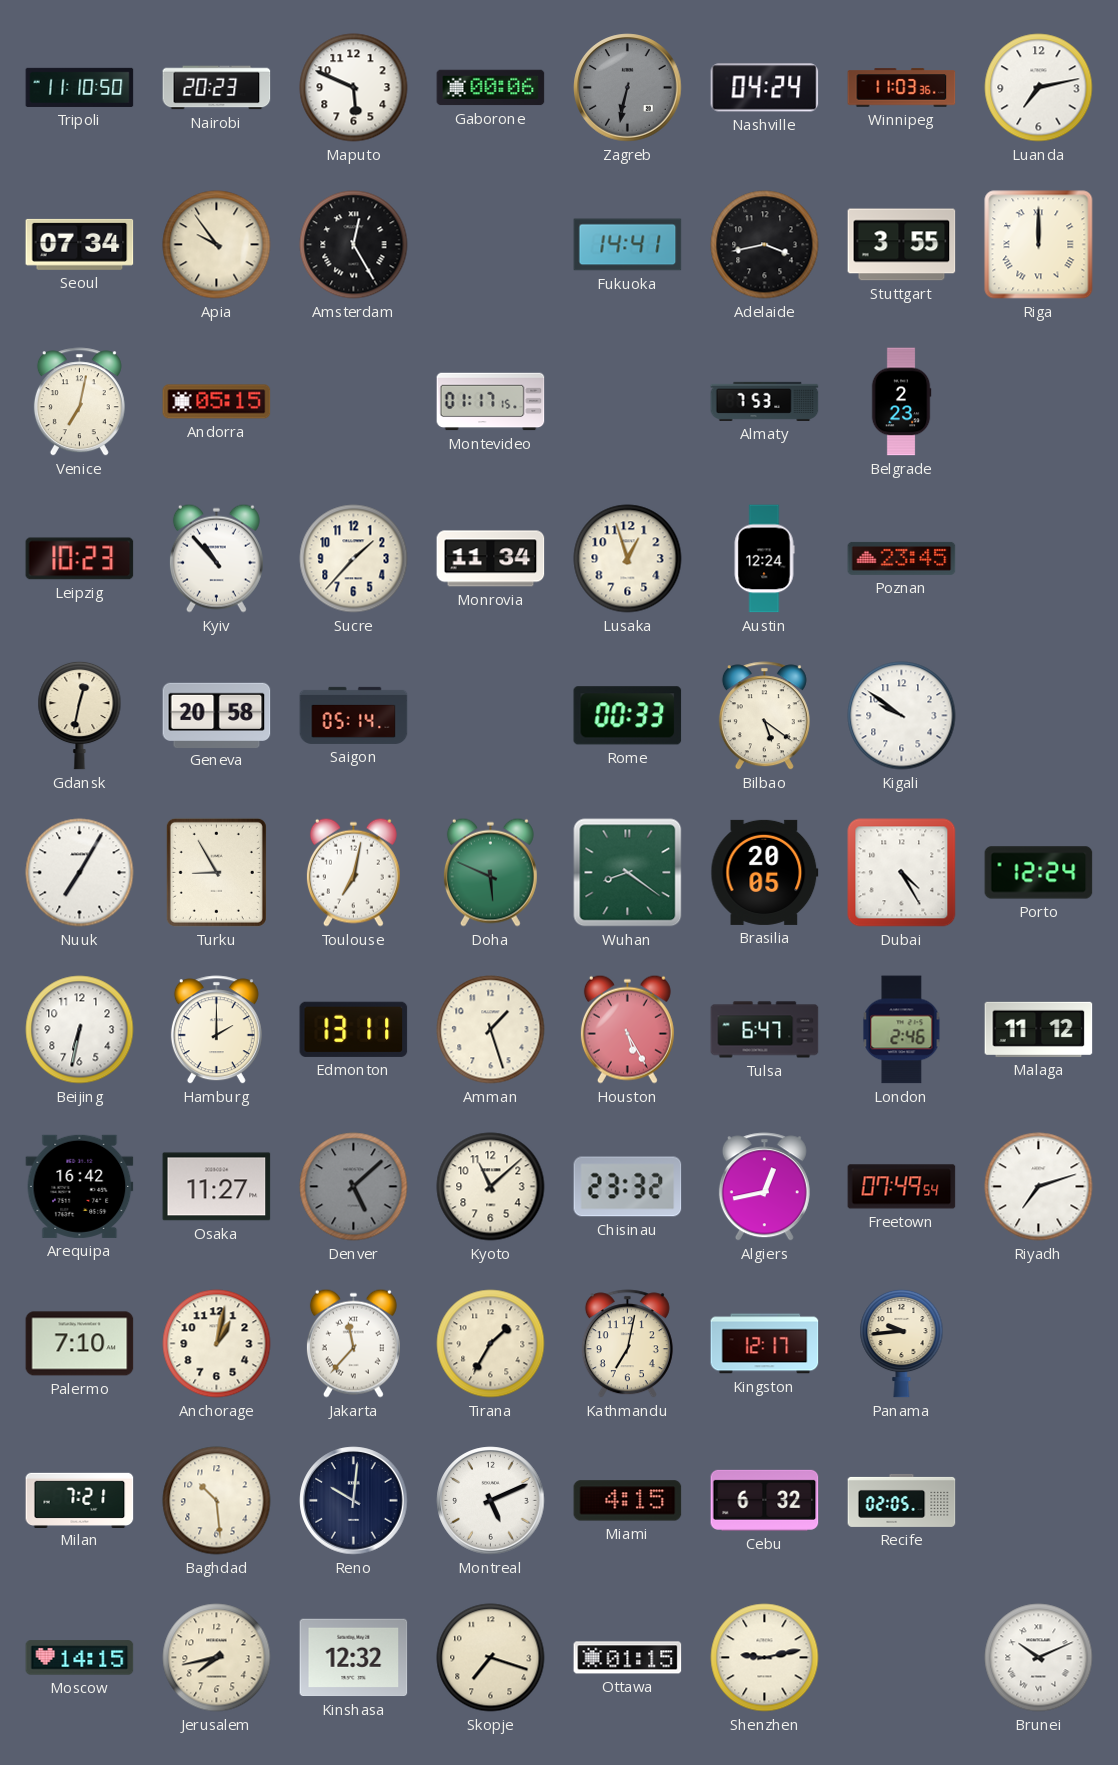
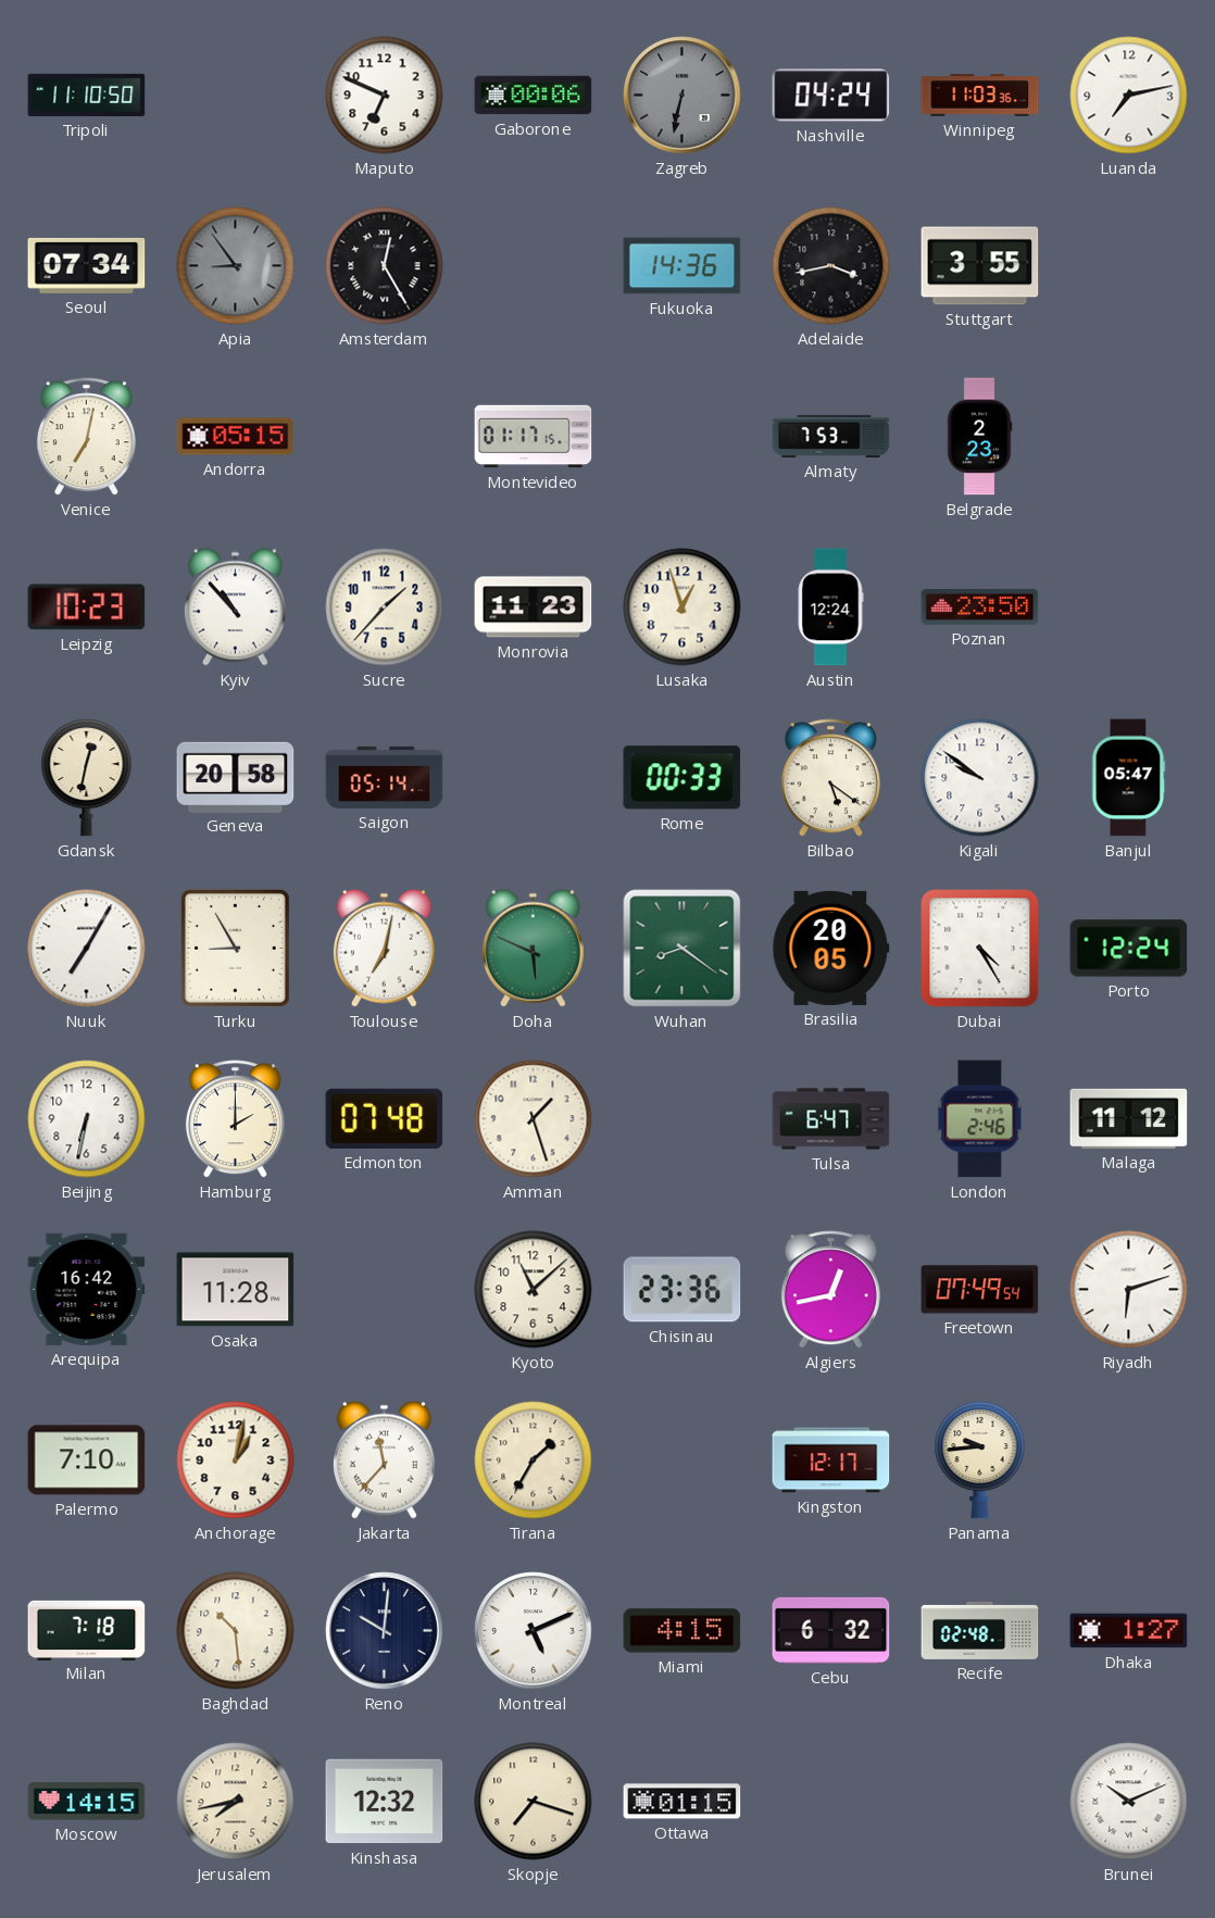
Nairobi: 20:23 -> none
Maputo: 5:49 -> 6:49
Apia: 9:54 -> 8:54
Apia dial: cream -> grey
Fukuoka: 14:41 -> 14:36
Riga: 12:00 -> none
Monrovia: 11:34 -> 11:23
Poznan: 23:45 -> 23:50
Banjul: none -> 05:47
Edmonton: 13:11 -> 07:48
Houston: 5:25 -> none
Osaka: 11:27 -> 11:28
Denver: 5:08 -> none
Chisinau: 23:32 -> 23:36
Riyadh: 7:12 -> 6:12
Kathmandu: 7:02 -> none
Milan: 7:21 -> 7:18
Recife: 02:05 -> 02:48
Dhaka: none -> 1:27
Shenzhen: 9:13 -> none
